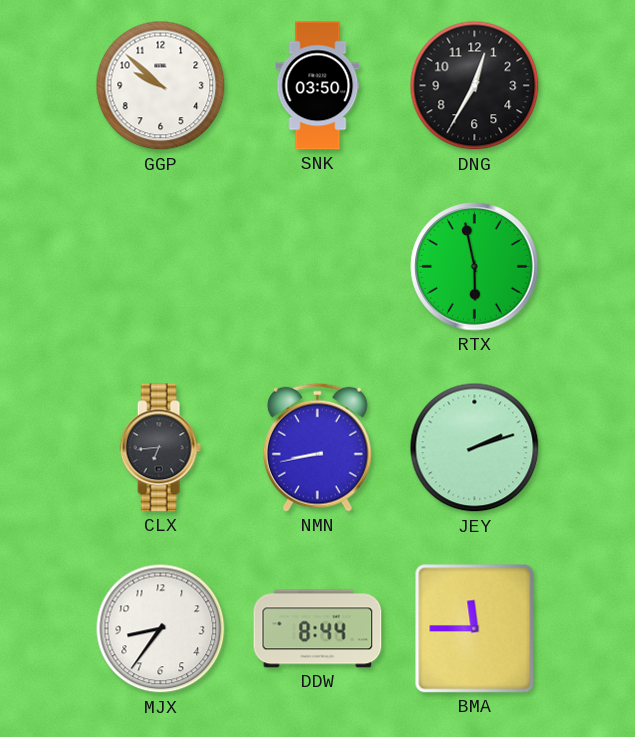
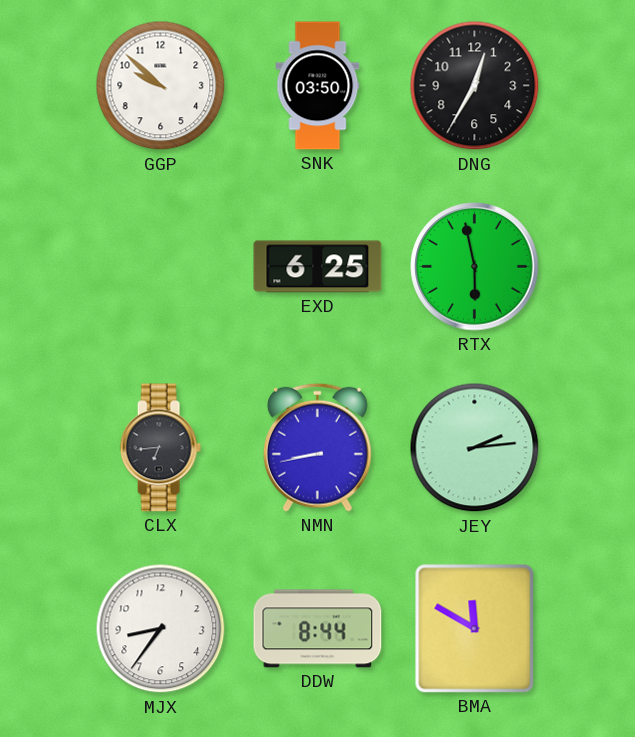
EXD: none -> 6:25
JEY: 2:12 -> 2:14
BMA: 11:45 -> 11:50
